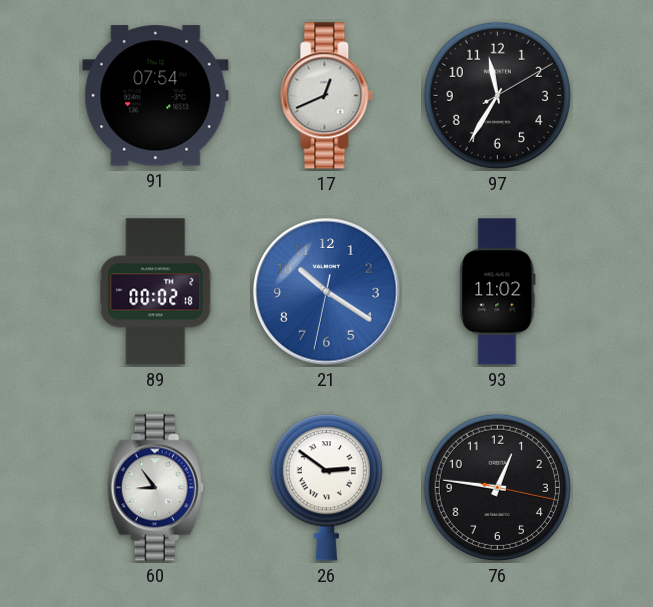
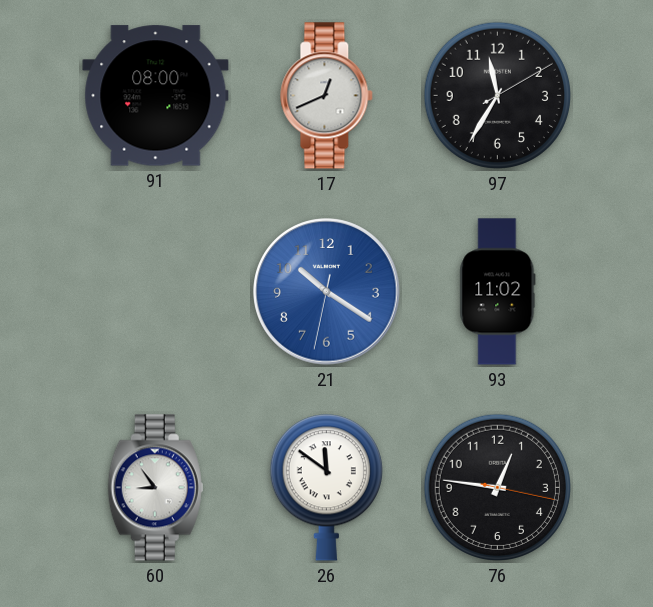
91: 07:54 -> 08:00
89: 00:02 -> none
26: 2:51 -> 11:51
